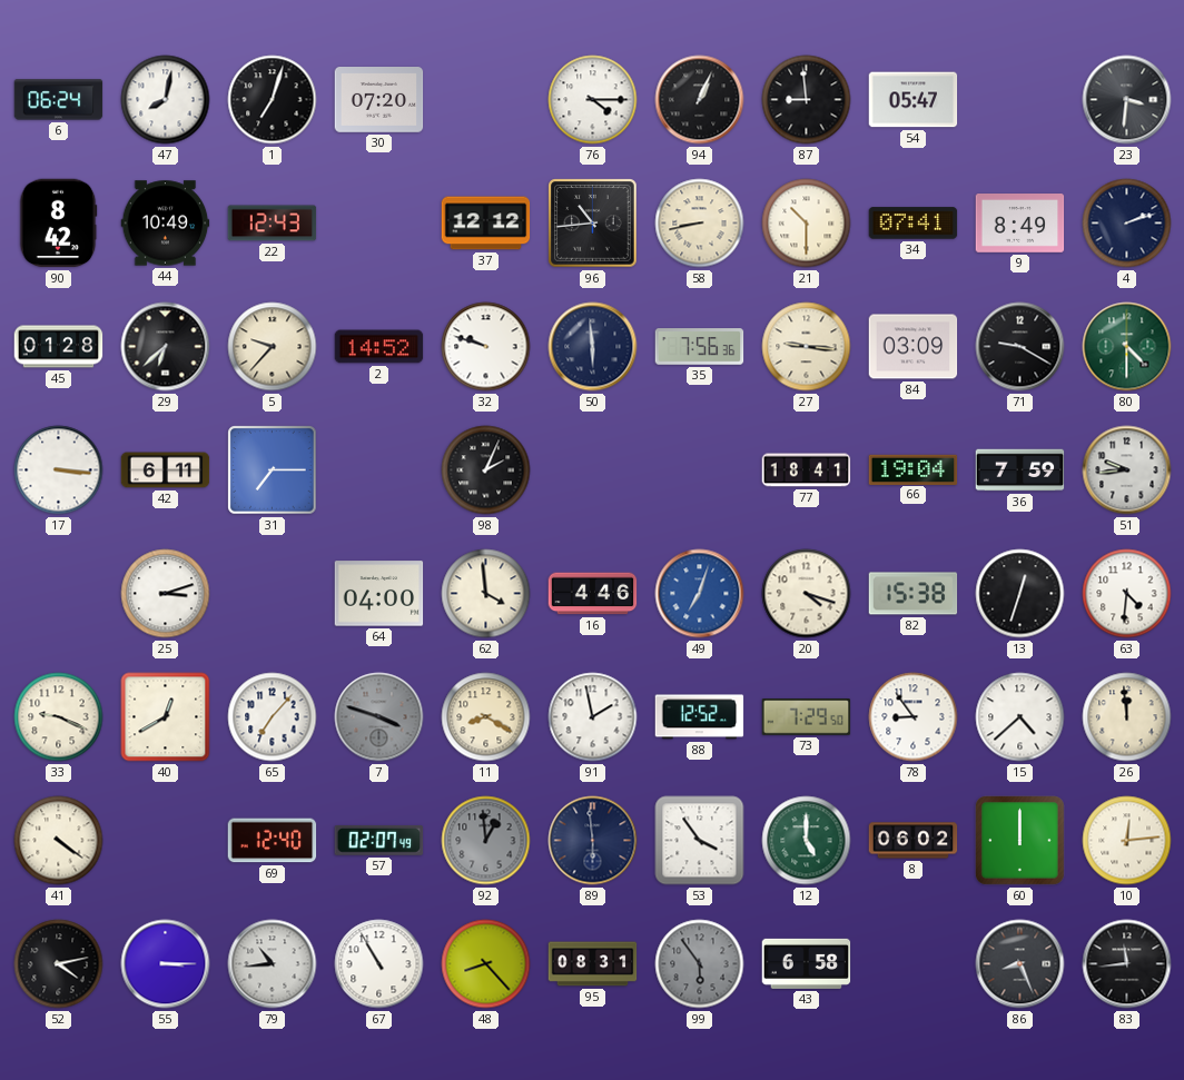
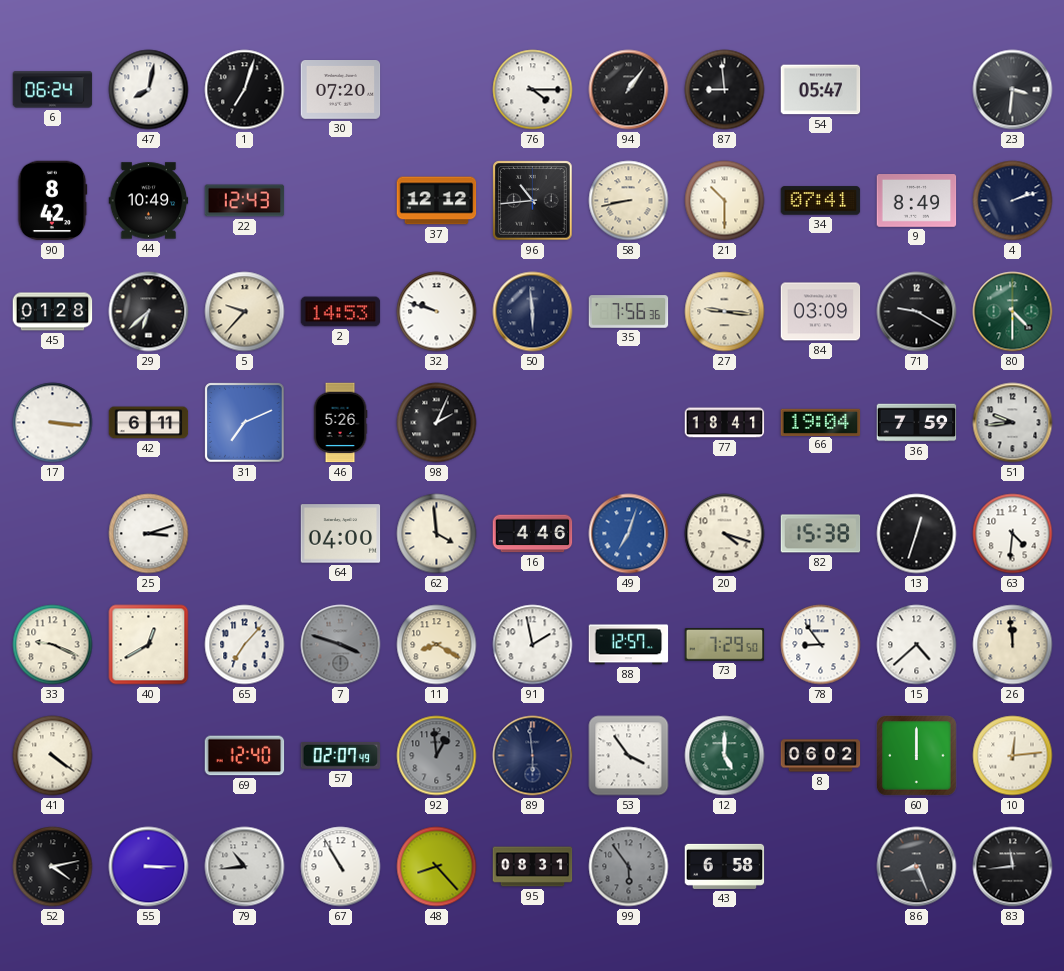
94: 1:04 -> 1:06
2: 14:52 -> 14:53
31: 7:15 -> 7:11
46: none -> 5:26
88: 12:52 -> 12:57
